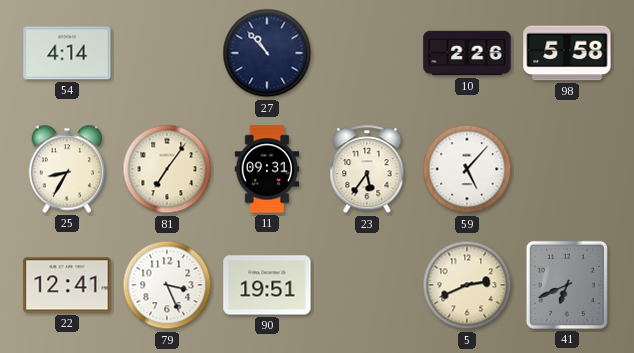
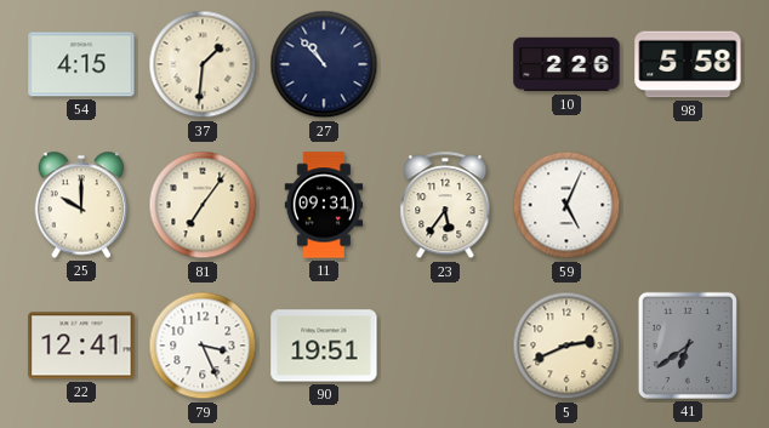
54: 4:14 -> 4:15
37: none -> 1:31
25: 8:35 -> 10:00
59: 5:07 -> 5:04
41: 6:41 -> 6:39
